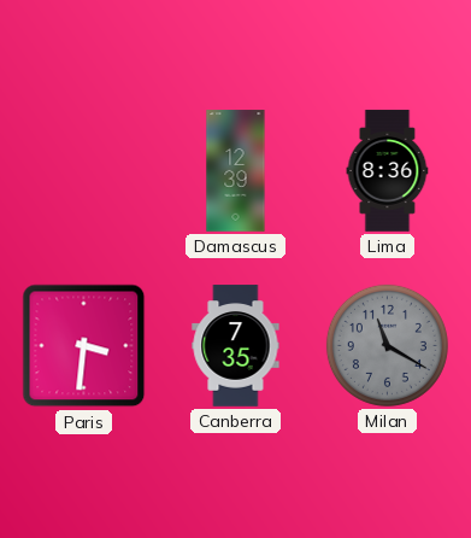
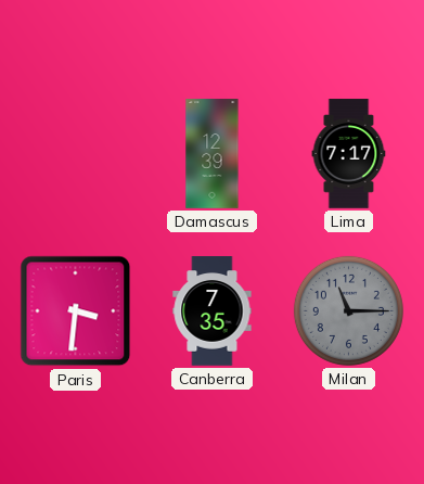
Lima: 8:36 -> 7:17
Milan: 11:20 -> 11:15
